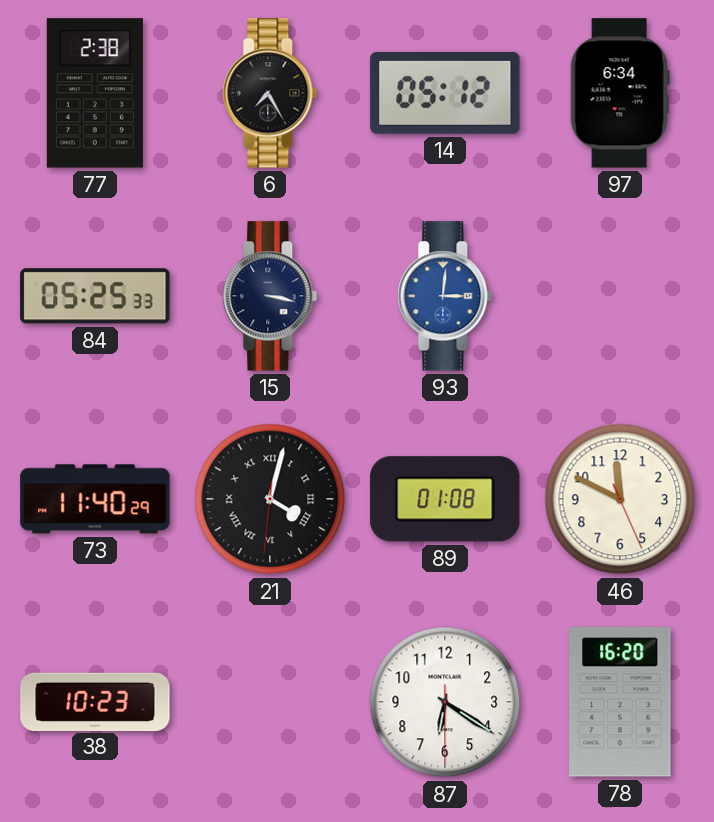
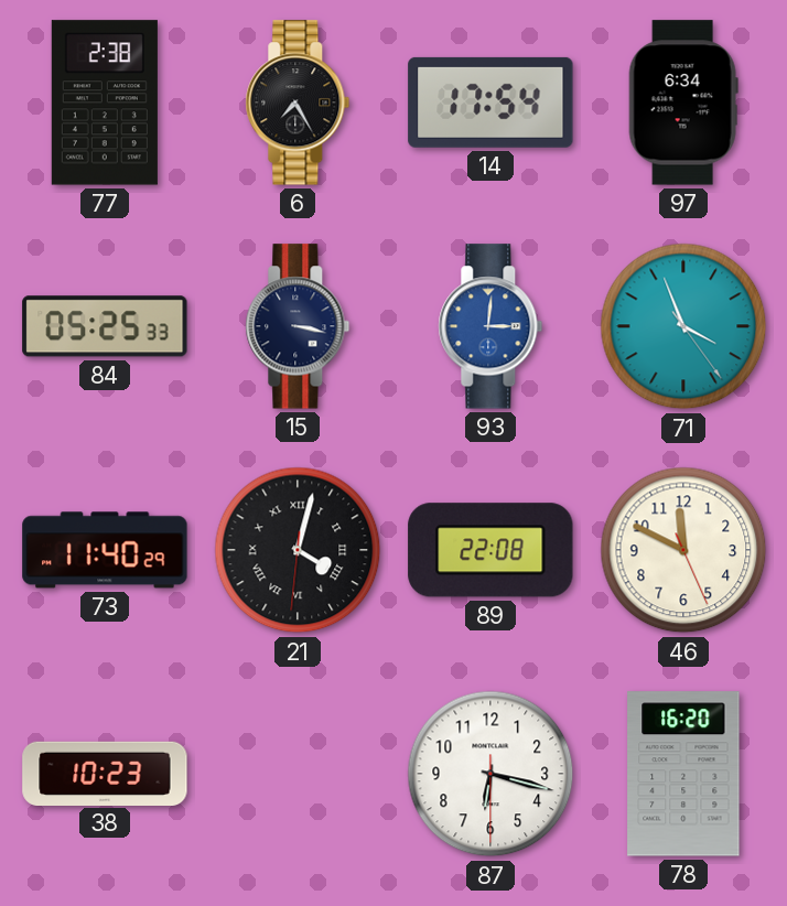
14: 05:12 -> 17:54
71: none -> 3:56
89: 01:08 -> 22:08
87: 6:20 -> 6:17
